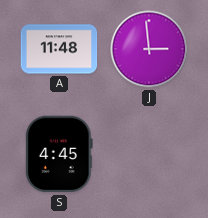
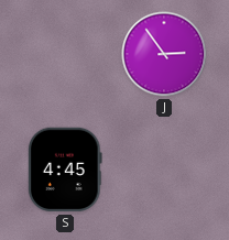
A: 11:48 -> none
J: 2:59 -> 2:54
